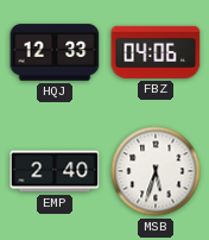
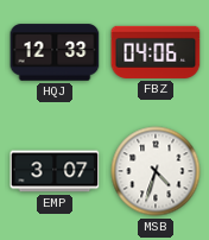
EMP: 2:40 -> 3:07
MSB: 5:33 -> 4:33
